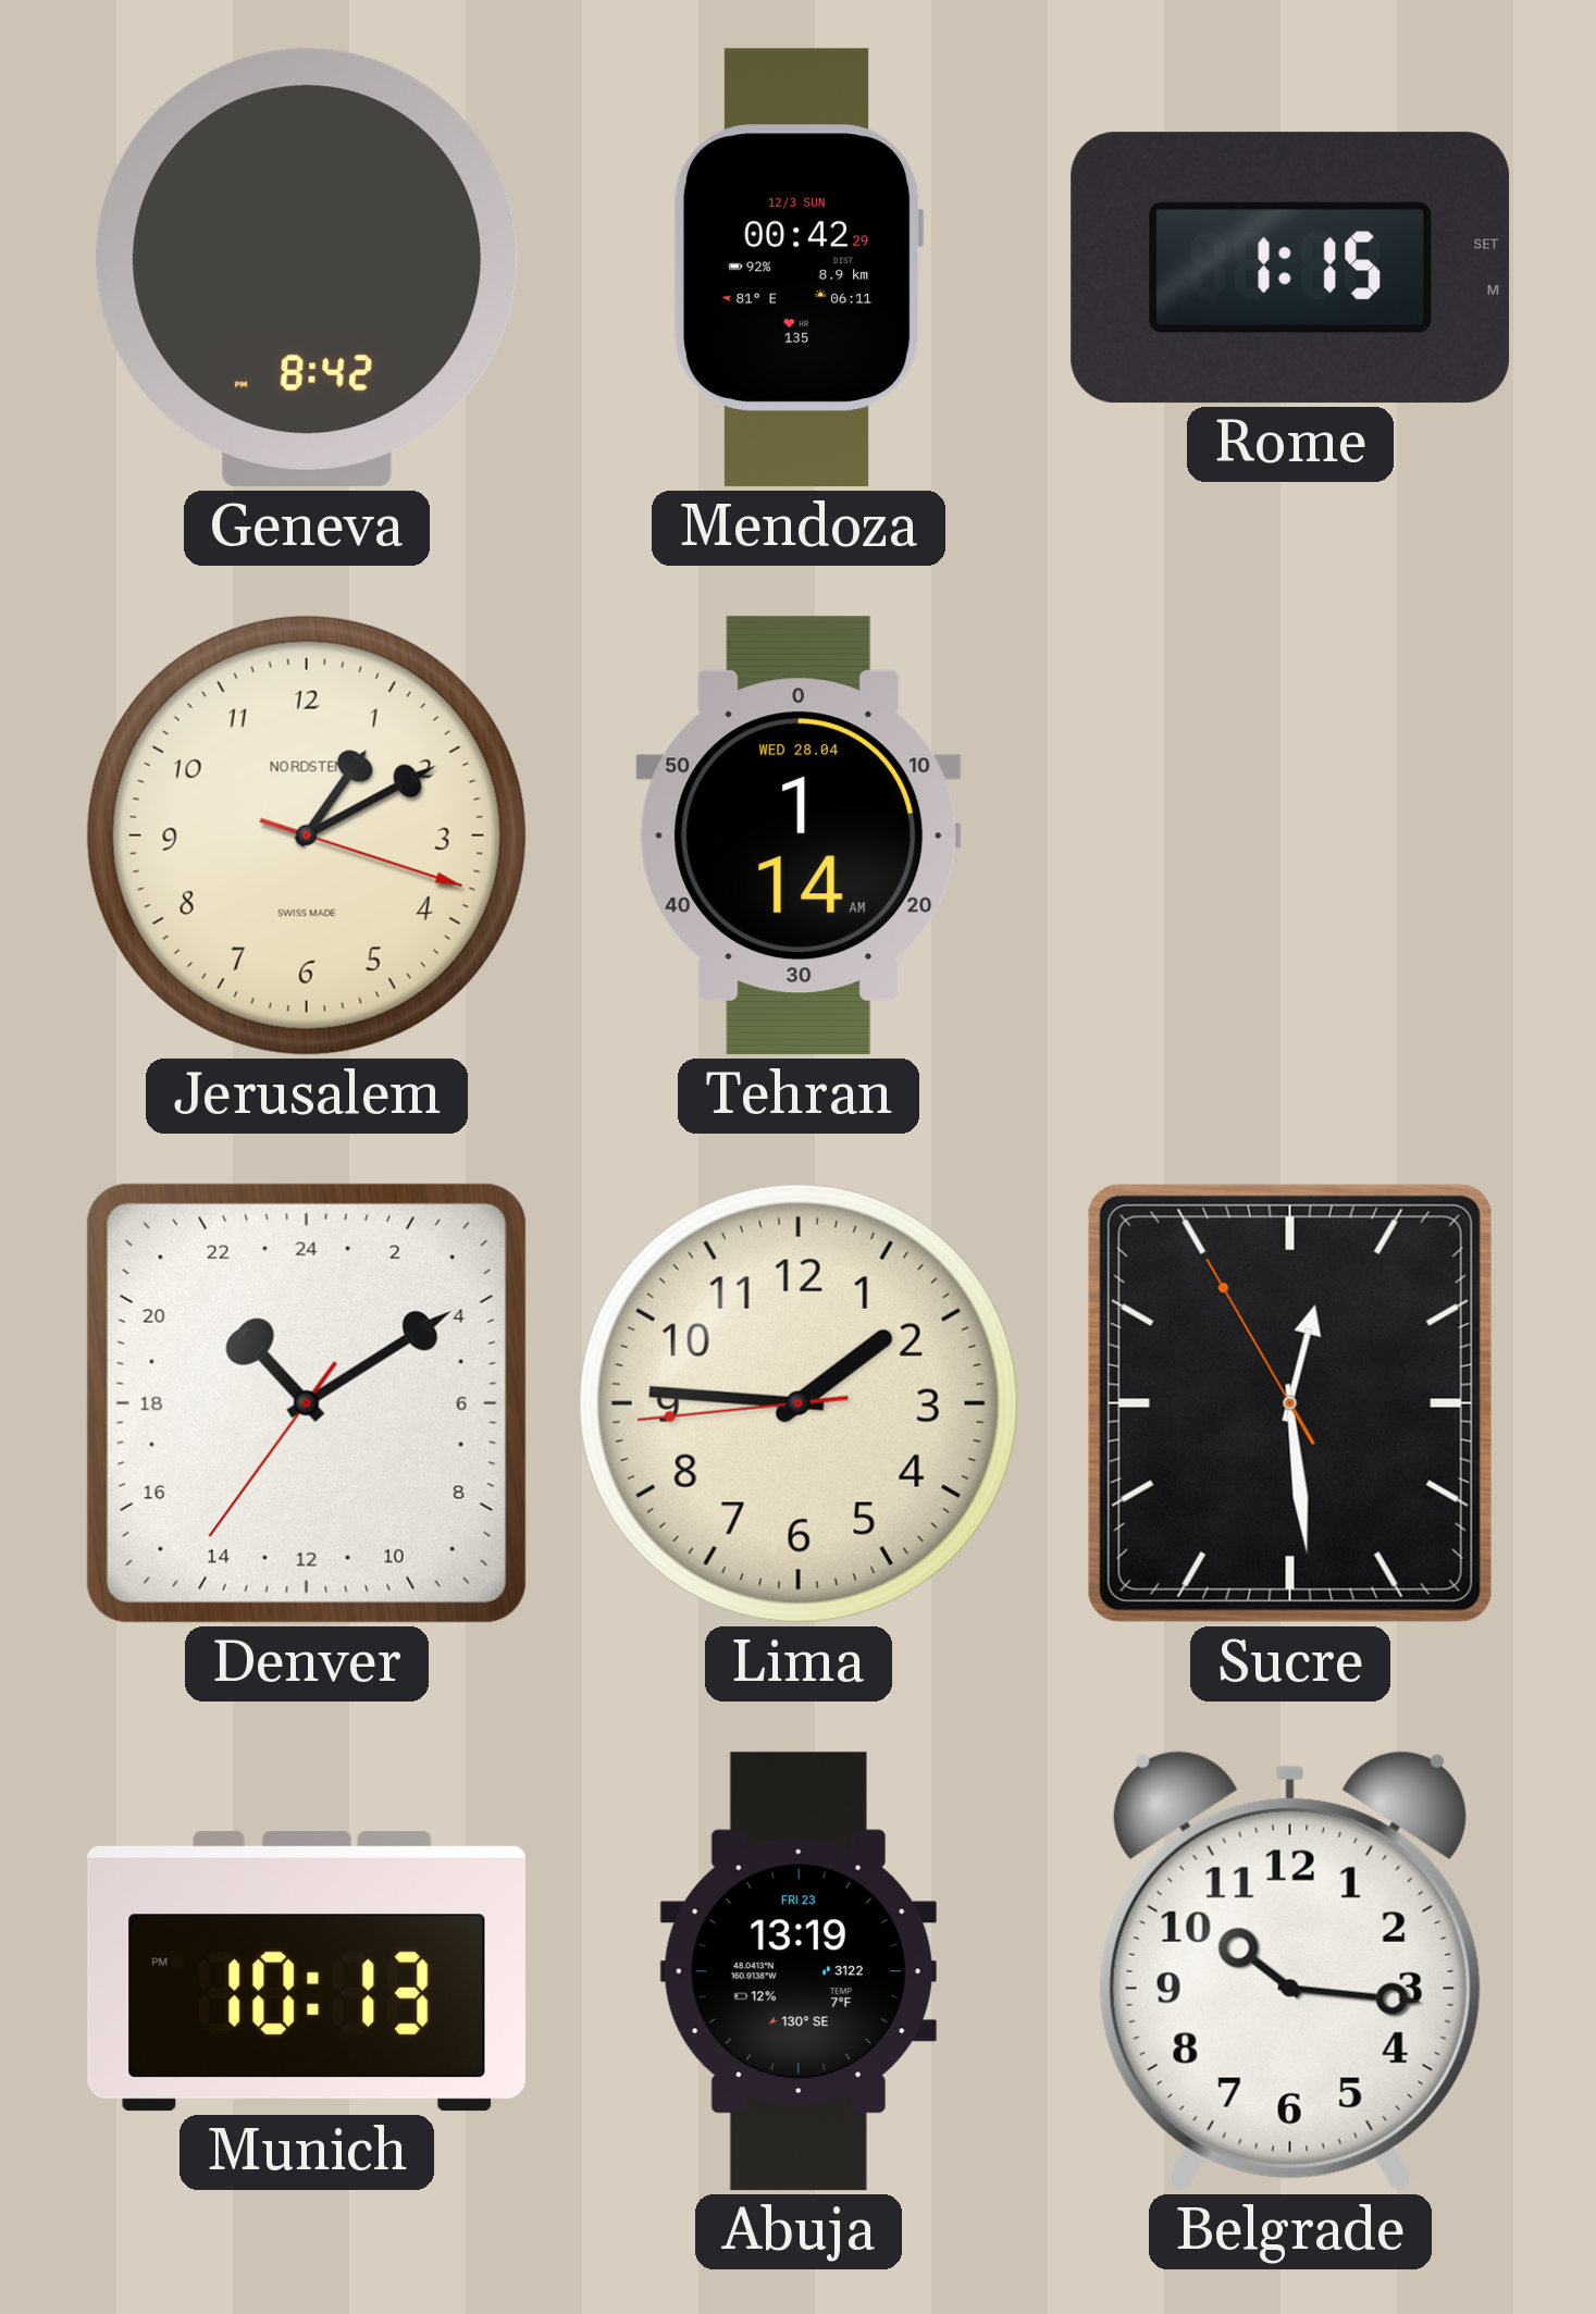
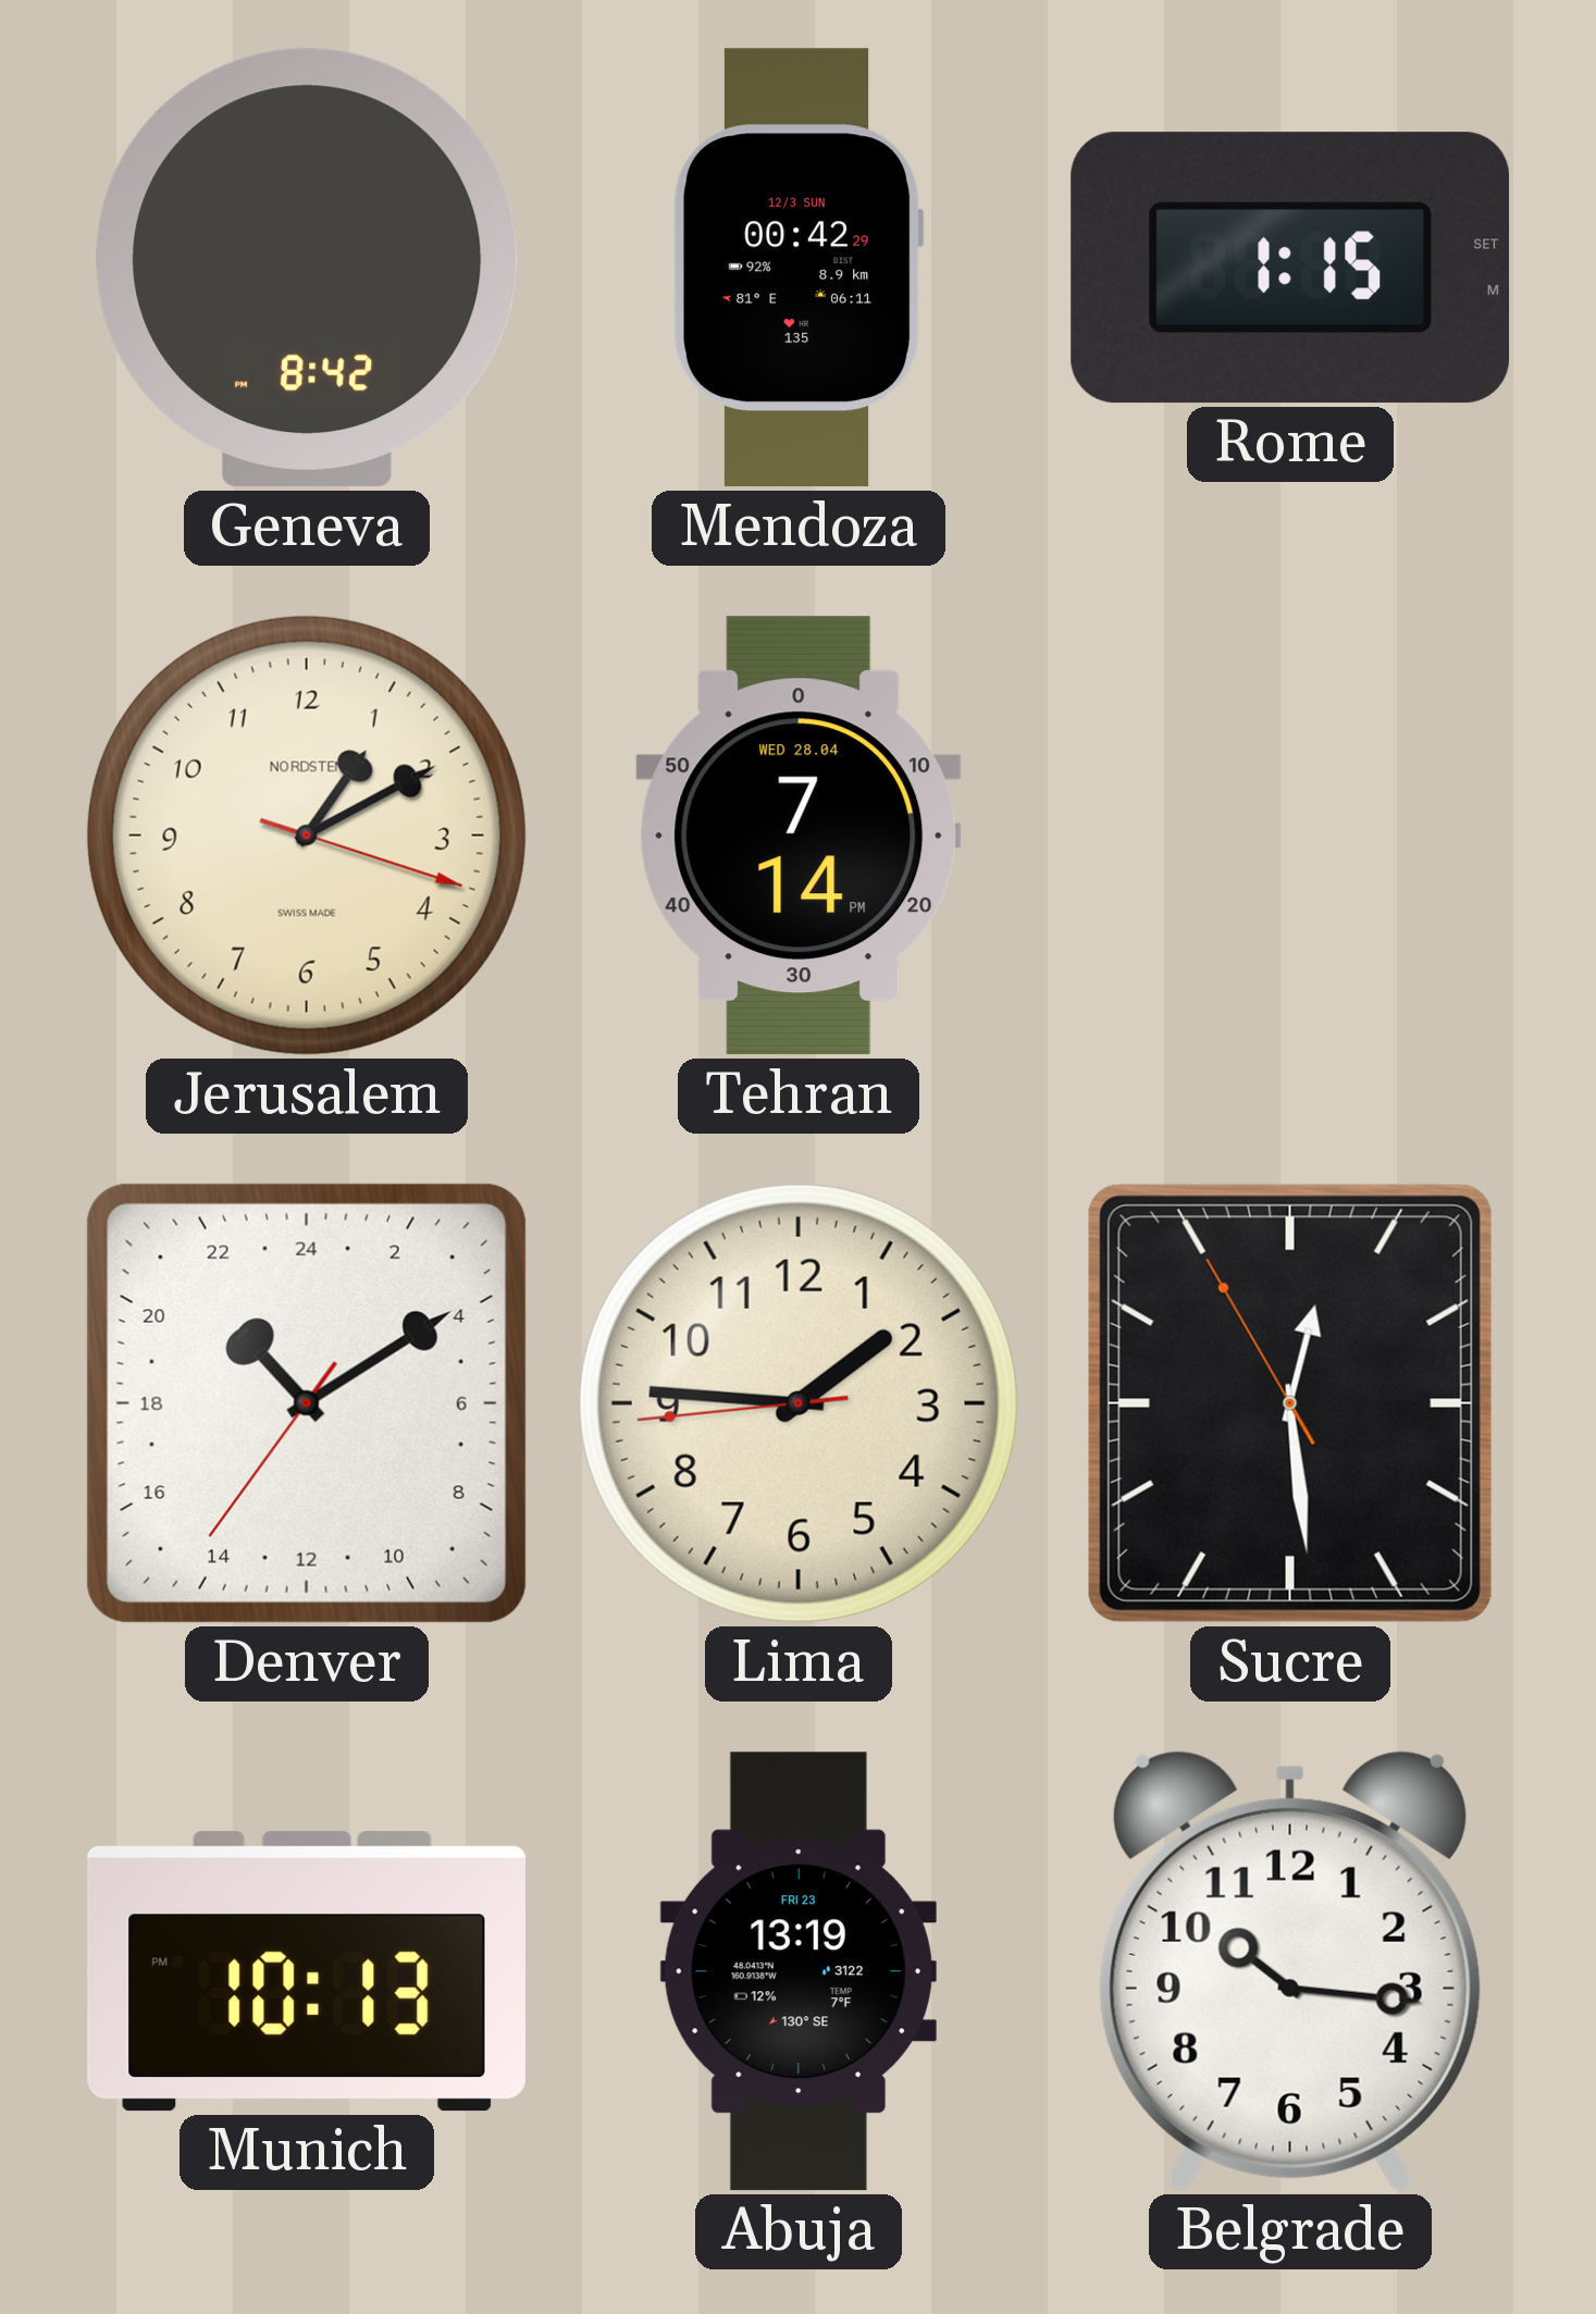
Tehran: 1:14 -> 7:14
